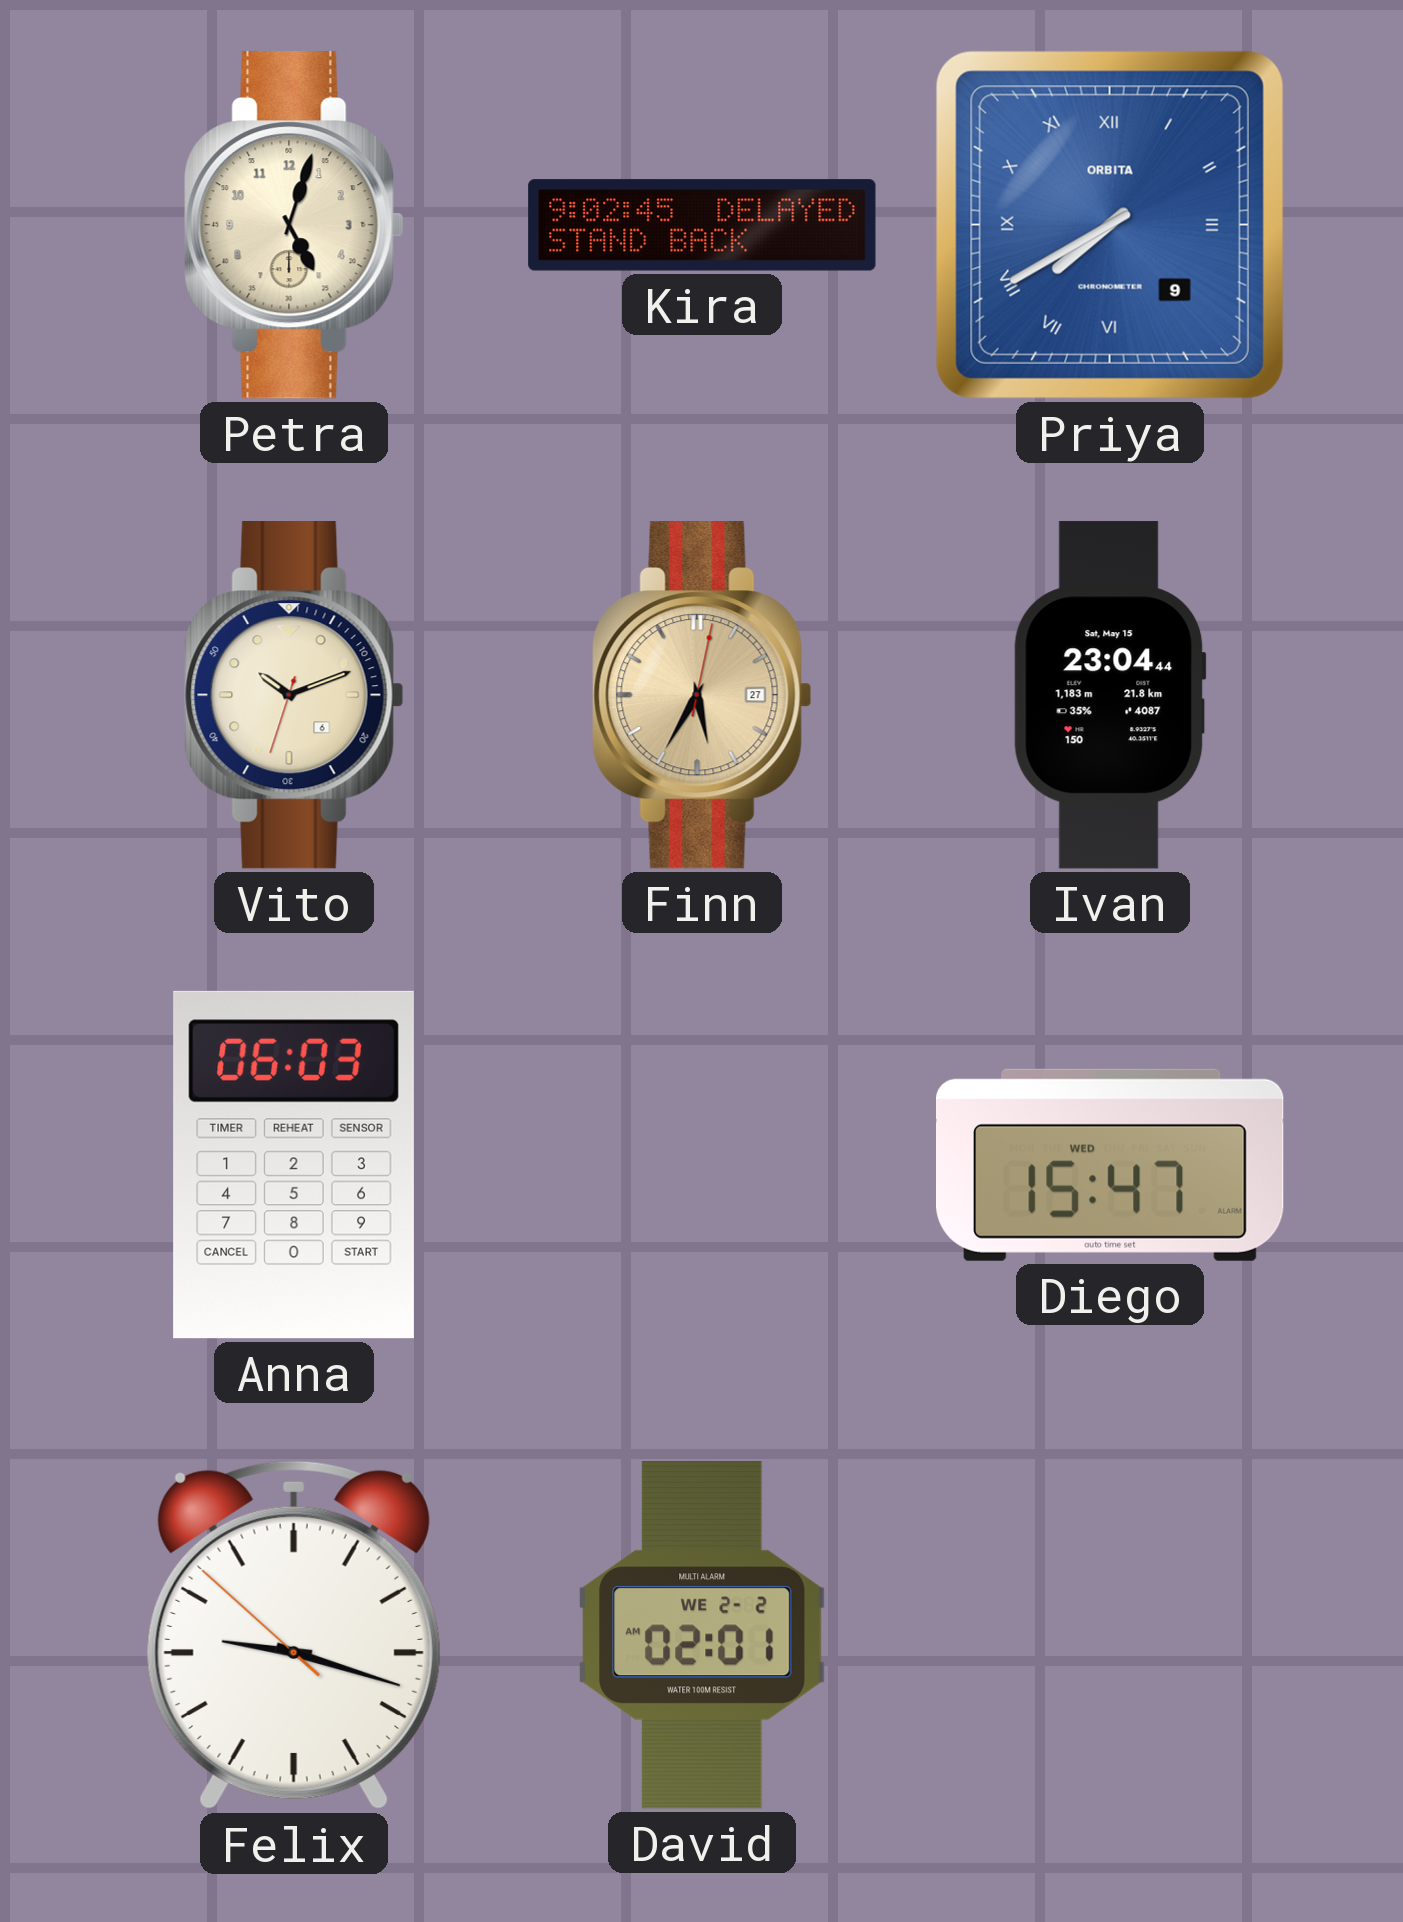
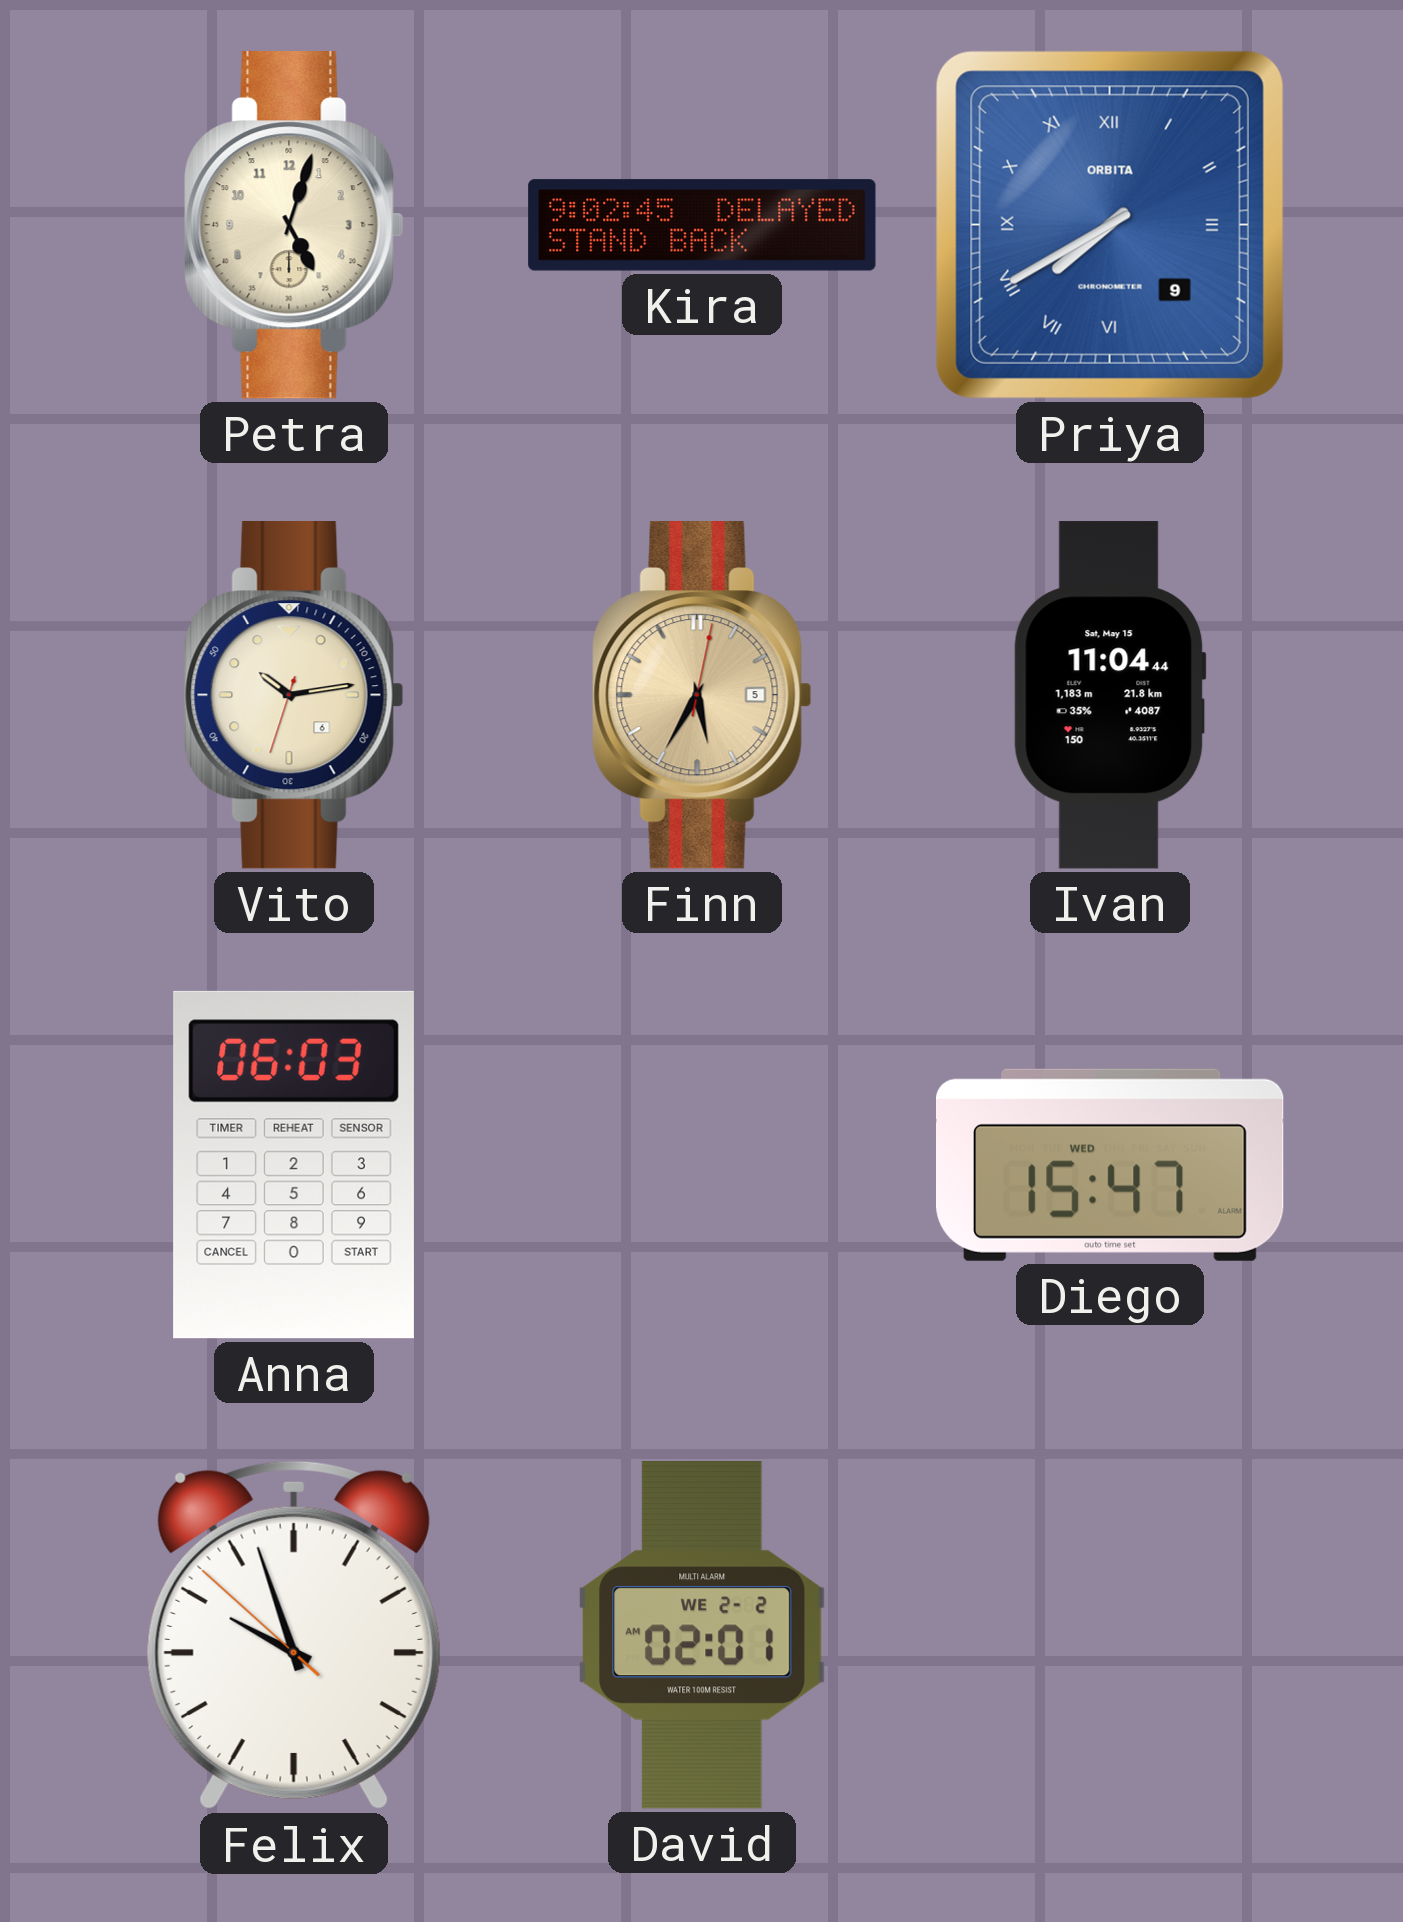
Vito: 10:11 -> 10:13
Finn date: 27 -> 5
Ivan: 23:04 -> 11:04
Felix: 9:17 -> 9:56
